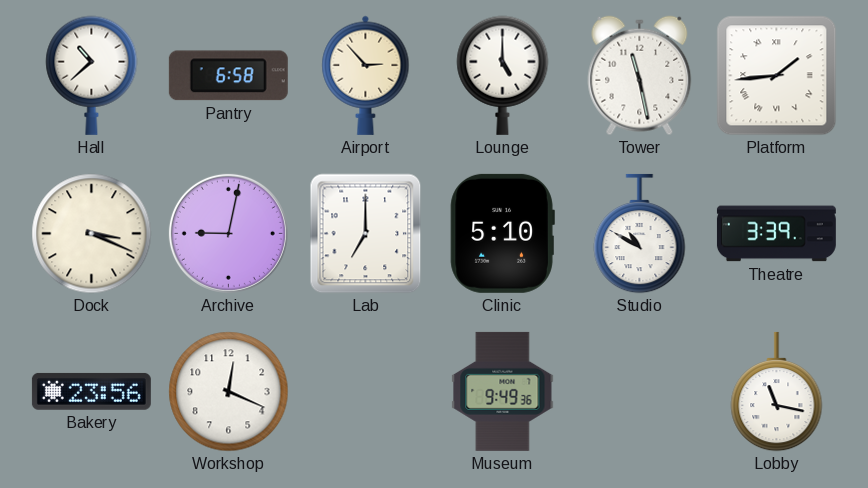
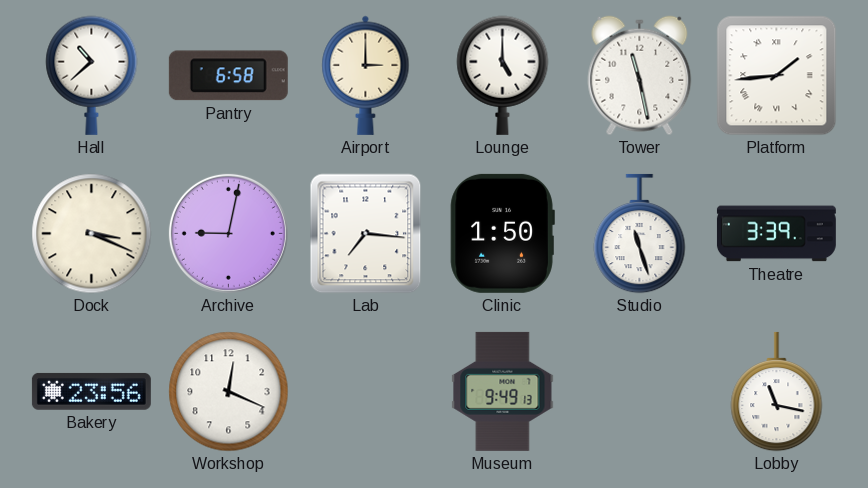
Airport: 2:53 -> 3:00
Lab: 7:00 -> 7:16
Clinic: 5:10 -> 1:50
Studio: 10:50 -> 11:27
Museum: 9:49:36 -> 9:49:13
